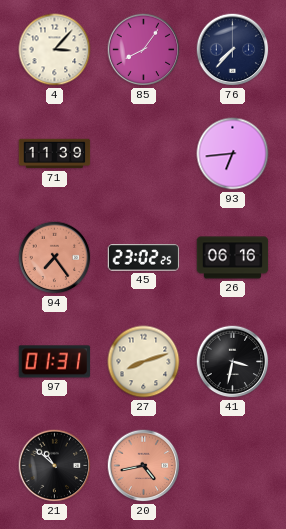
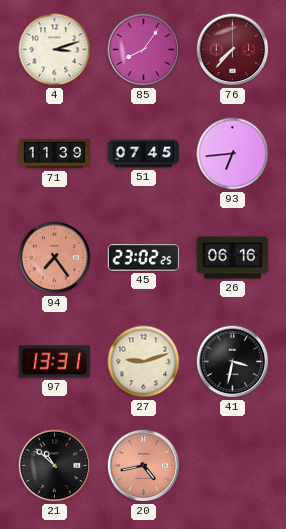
4: 3:07 -> 3:12
76 dial: navy -> burgundy
51: none -> 07:45
97: 01:31 -> 13:31
27: 8:12 -> 9:12
